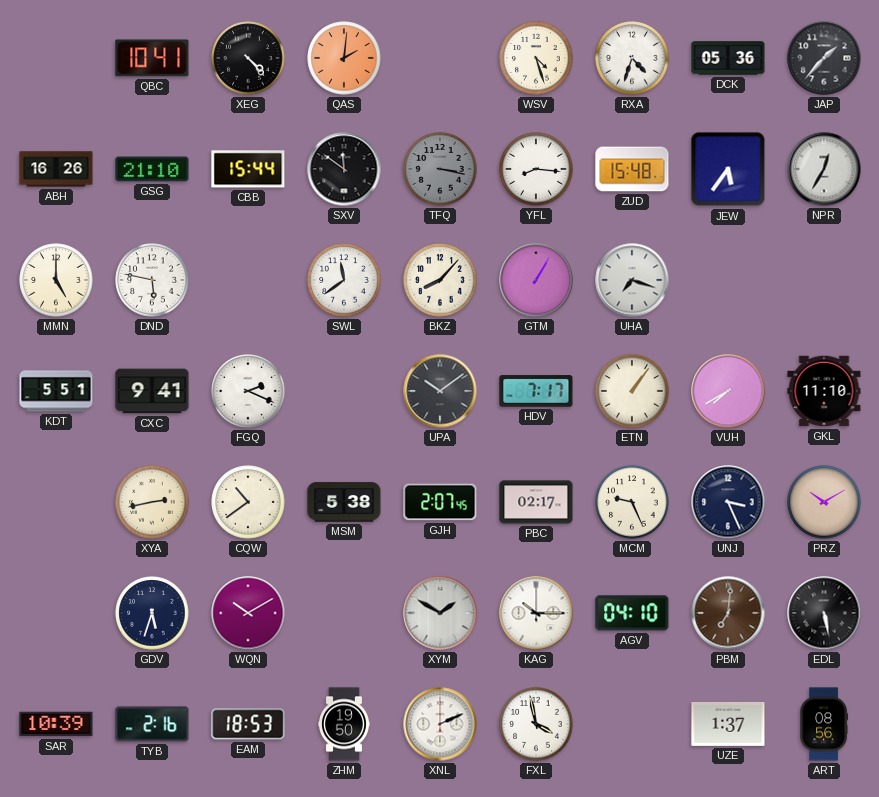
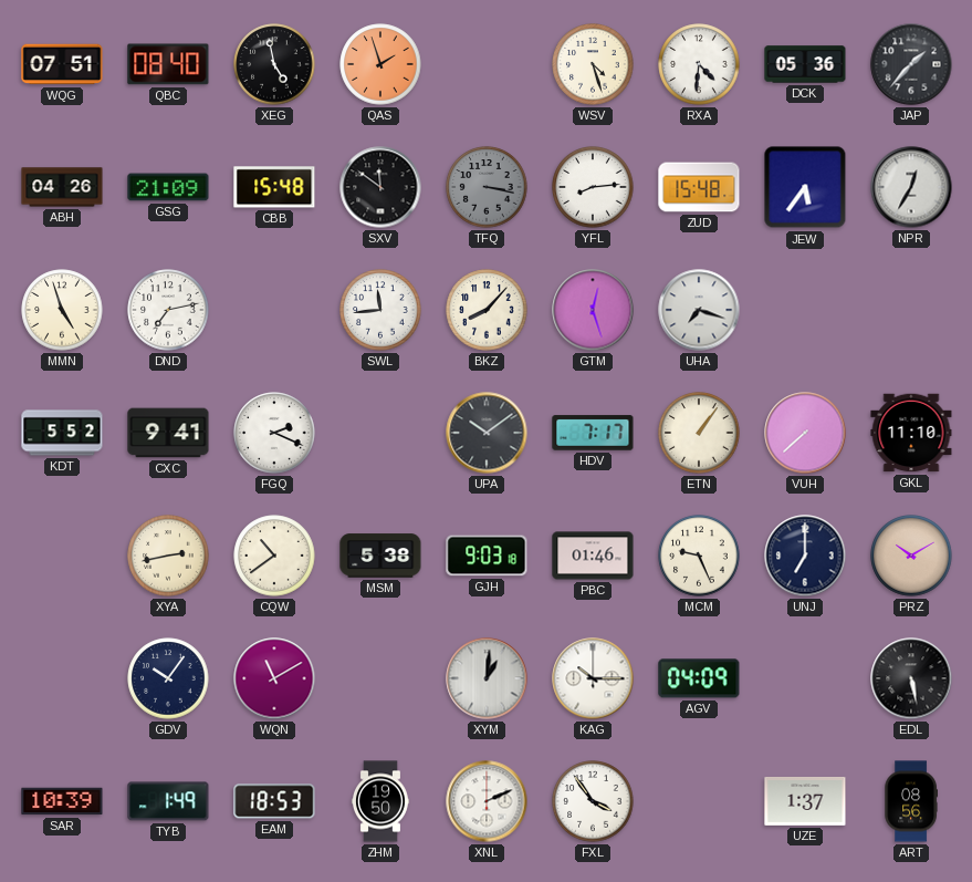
WQG: none -> 07:51
QBC: 10:41 -> 08:40
XEG: 4:23 -> 4:58
QAS: 2:01 -> 1:57
RXA: 4:33 -> 4:31
ABH: 16:26 -> 04:26
GSG: 21:10 -> 21:09
CBB: 15:44 -> 15:48
YFL: 8:16 -> 8:14
MMN: 5:00 -> 4:57
DND: 5:47 -> 7:13
SWL: 11:39 -> 11:44
GTM: 1:05 -> 12:27
KDT: 5:51 -> 5:52
VUH: 7:40 -> 7:38
GJH: 2:07 -> 9:03
PBC: 02:17 -> 01:46
UNJ: 3:26 -> 7:00
GDV: 5:33 -> 10:06
WQN: 10:10 -> 11:10
XYM: 1:50 -> 1:01
AGV: 04:10 -> 04:09
PBM: 7:01 -> none
TYB: 2:16 -> 1:49
FXL: 3:58 -> 3:54
